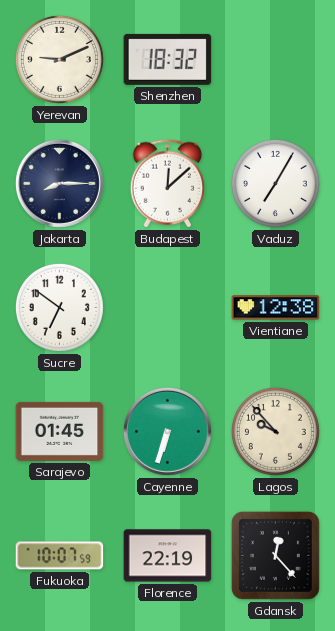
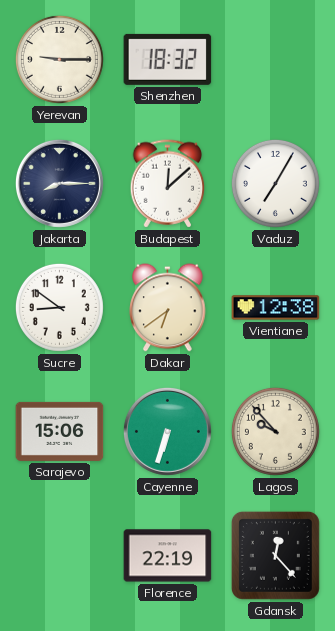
Yerevan: 9:11 -> 9:15
Sucre: 6:51 -> 8:51
Dakar: none -> 6:39
Sarajevo: 01:45 -> 15:06
Fukuoka: 10:07 -> none
